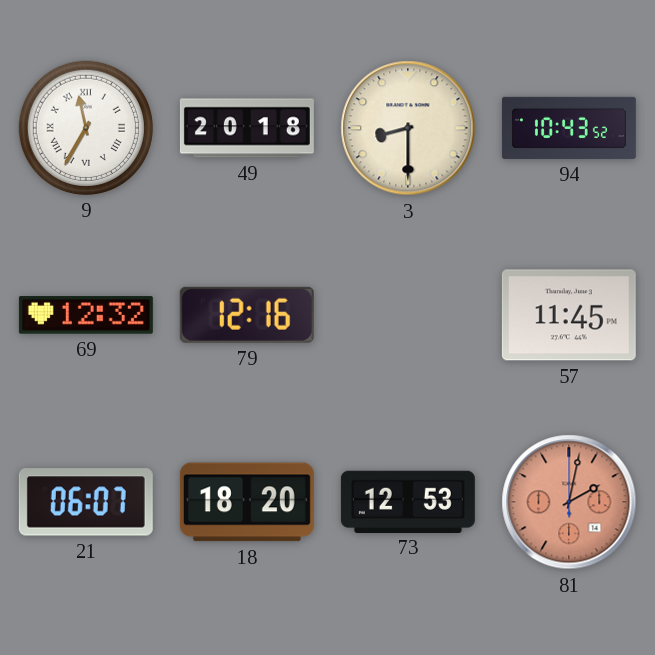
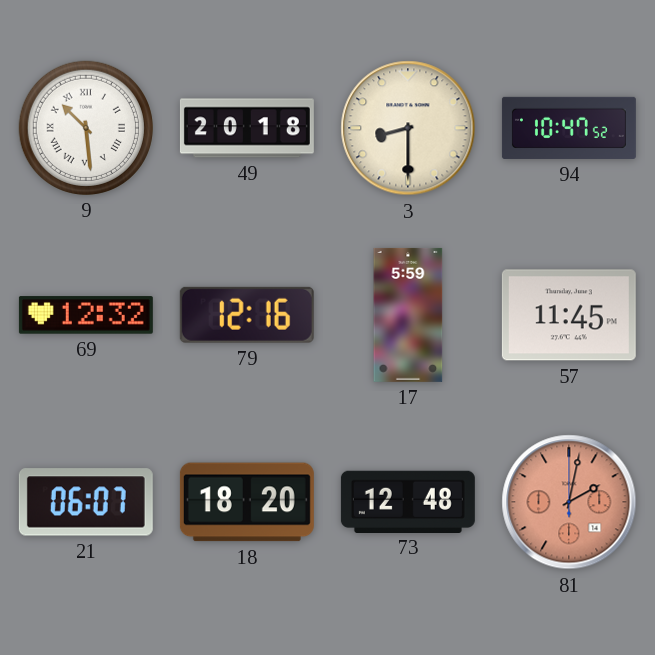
9: 11:35 -> 10:29
94: 10:43 -> 10:47
17: none -> 5:59
73: 12:53 -> 12:48
